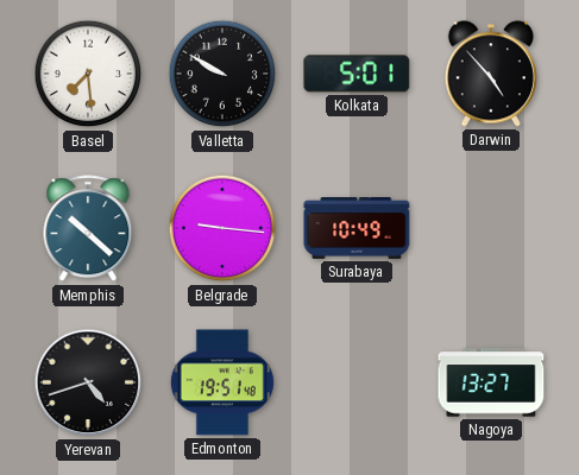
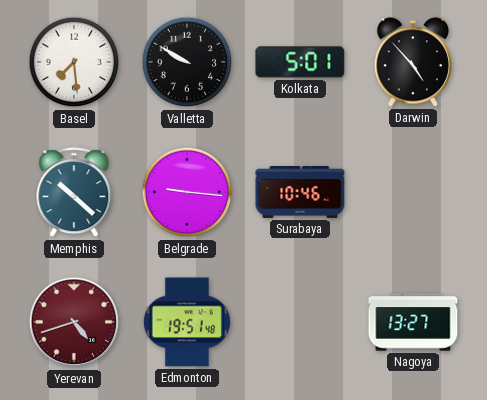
Surabaya: 10:49 -> 10:46
Yerevan dial: black -> burgundy
